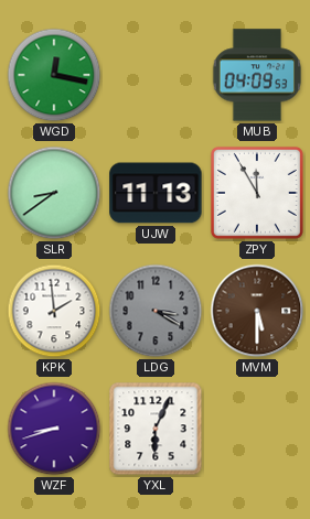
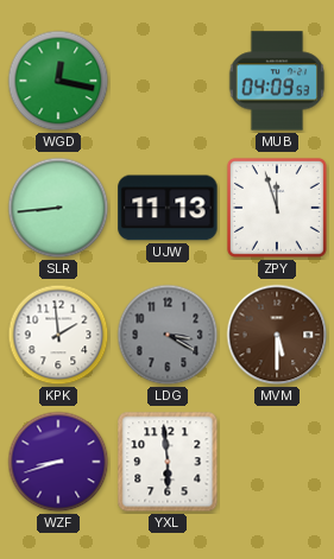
SLR: 8:39 -> 8:44
ZPY: 11:55 -> 11:57
YXL: 6:04 -> 5:59
